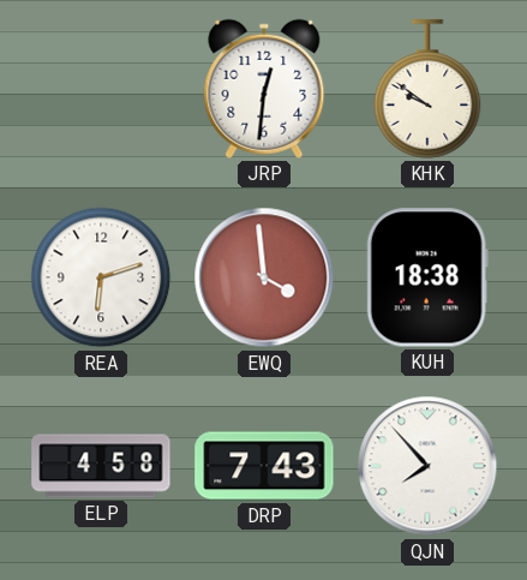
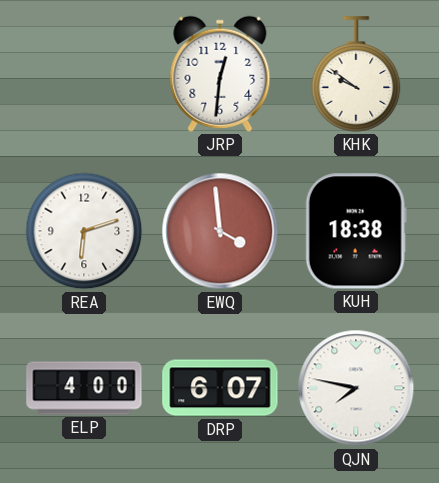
ELP: 4:58 -> 4:00
DRP: 7:43 -> 6:07
QJN: 7:53 -> 7:47
